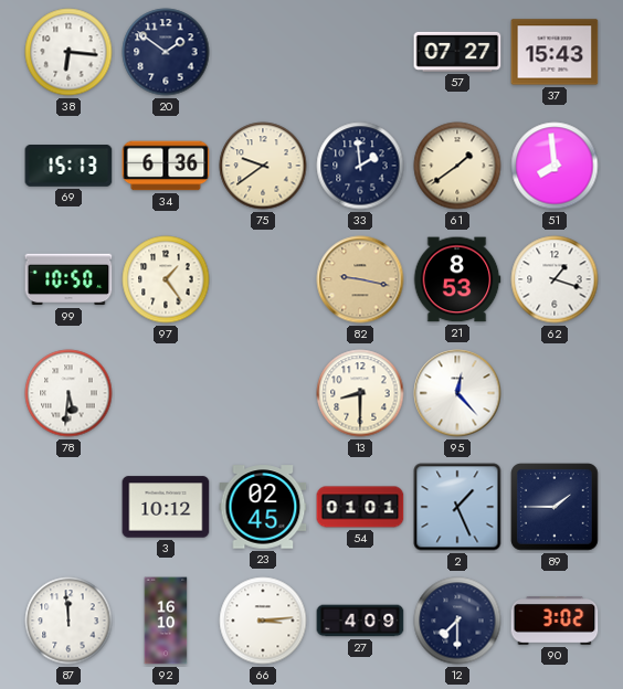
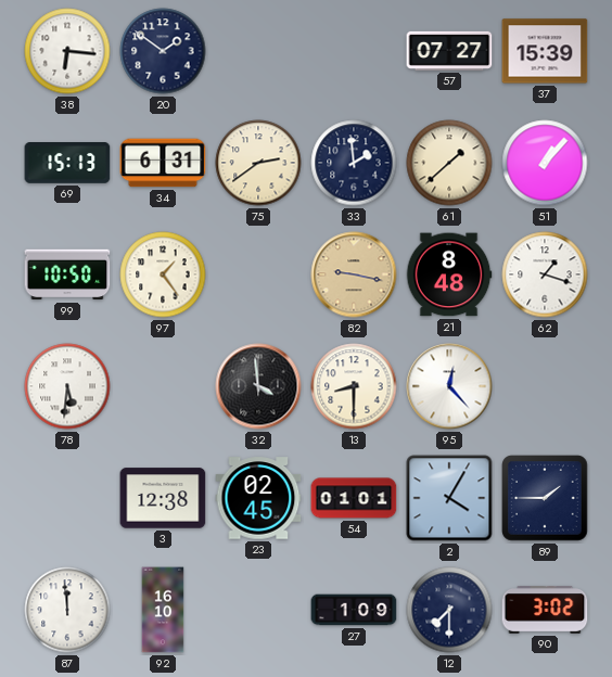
37: 15:43 -> 15:39
34: 6:36 -> 6:31
75: 9:39 -> 2:39
61: 1:39 -> 1:38
51: 7:59 -> 1:07
21: 8:53 -> 8:48
32: none -> 3:59
3: 10:12 -> 12:38
2: 1:26 -> 4:05
66: 3:14 -> none
27: 4:09 -> 1:09
